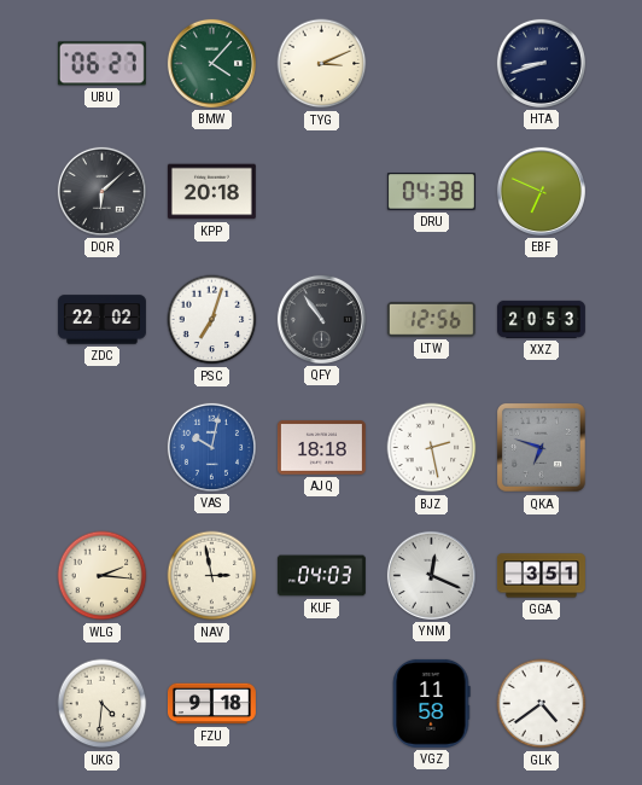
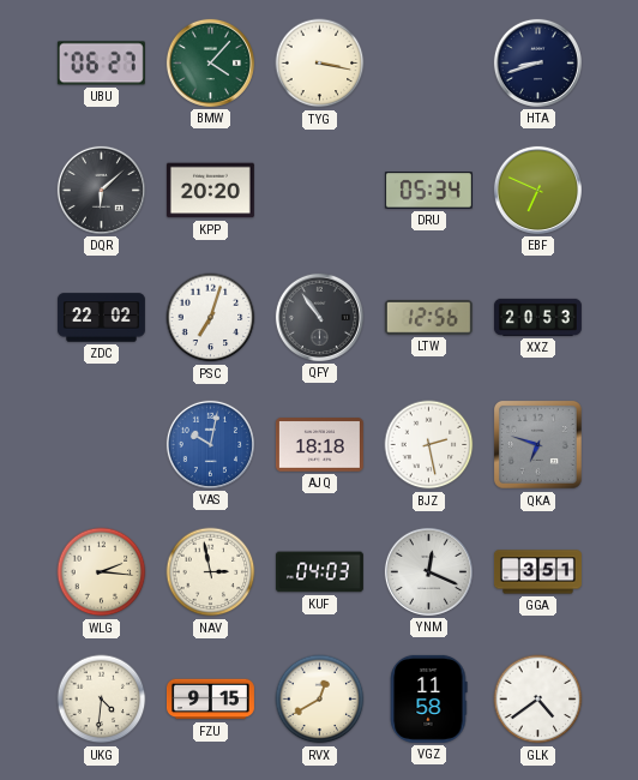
TYG: 3:11 -> 3:17
KPP: 20:18 -> 20:20
DRU: 04:38 -> 05:34
FZU: 9:18 -> 9:15
RVX: none -> 12:40
